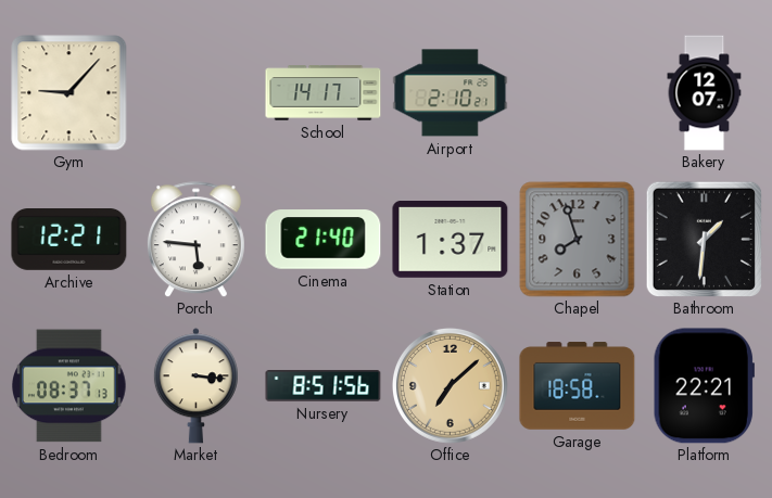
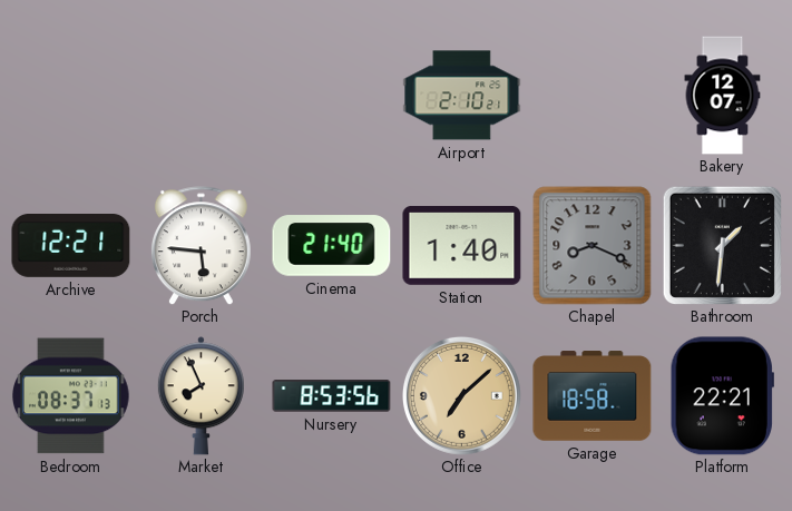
Gym: 9:07 -> none
School: 14:17 -> none
Station: 1:37 -> 1:40
Chapel: 7:57 -> 8:19
Market: 3:16 -> 7:56
Nursery: 8:51 -> 8:53
